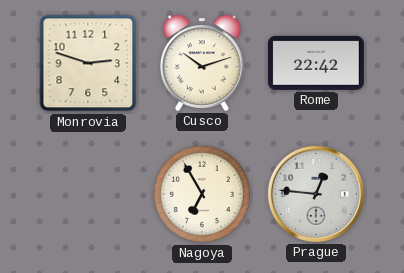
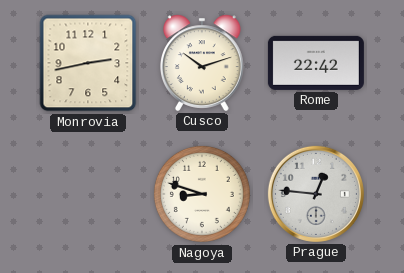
Monrovia: 2:48 -> 2:43
Nagoya: 6:55 -> 8:48
